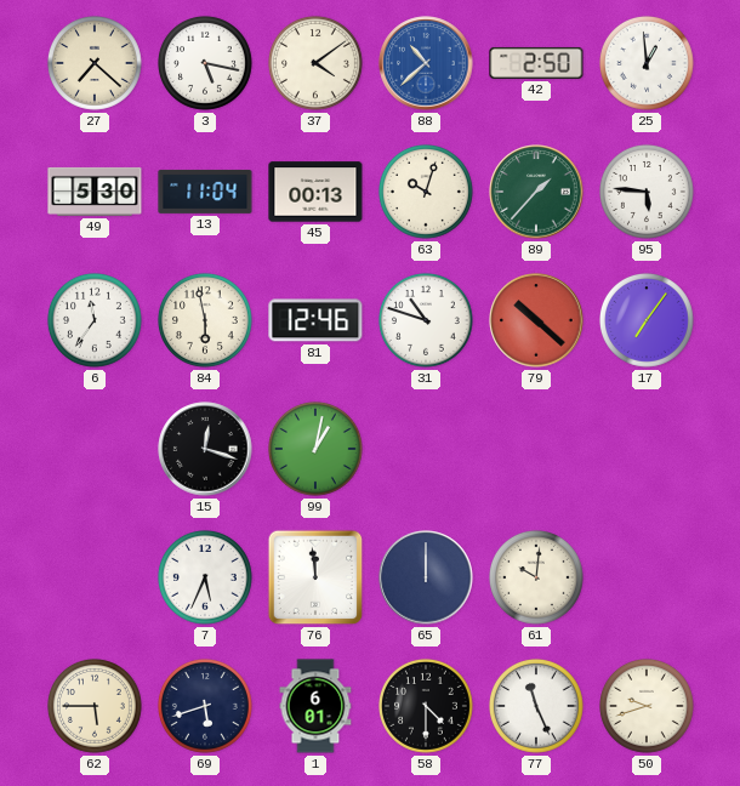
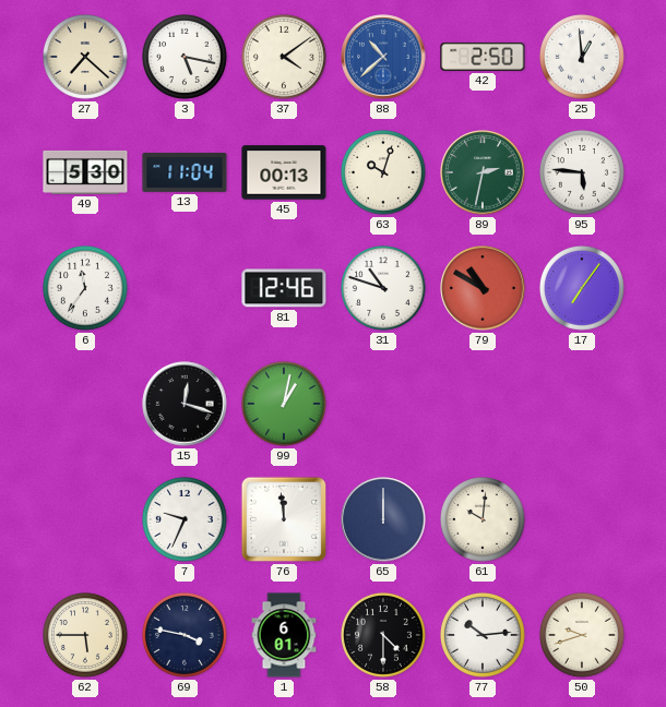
89: 1:37 -> 2:32
84: 5:58 -> none
79: 10:22 -> 10:50
7: 5:34 -> 9:34
69: 5:42 -> 3:47
77: 11:26 -> 10:14
